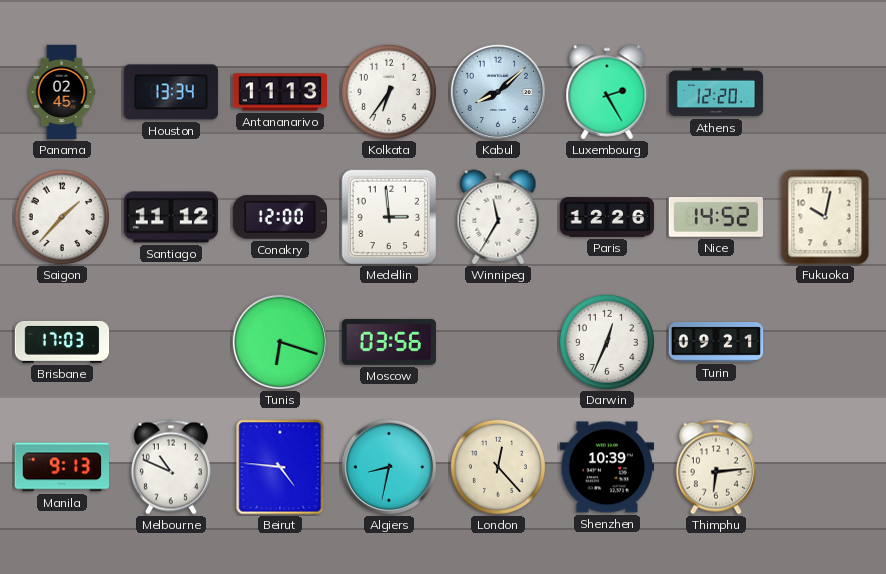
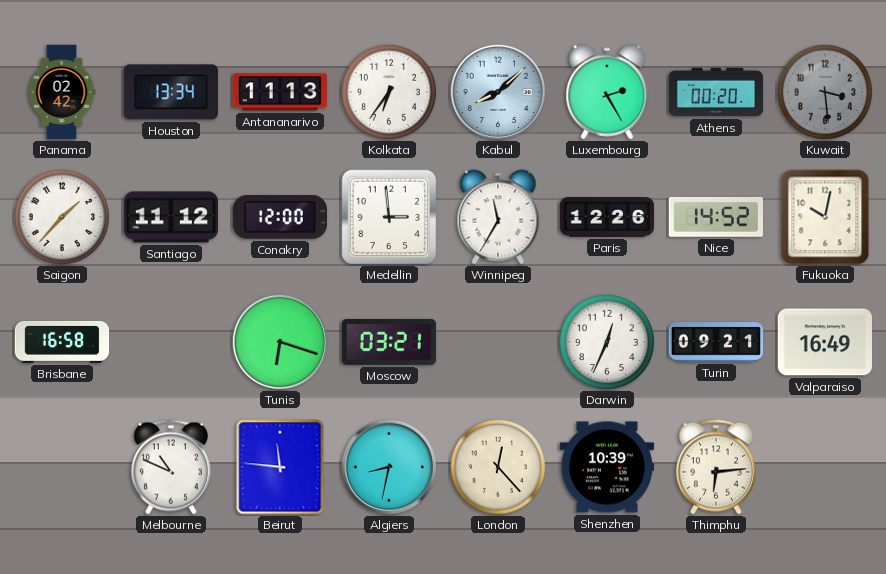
Panama: 02:45 -> 02:42
Athens: 12:20 -> 00:20
Kuwait: none -> 3:29
Brisbane: 17:03 -> 16:58
Moscow: 03:56 -> 03:21
Valparaiso: none -> 16:49
Manila: 9:13 -> none
Beirut: 4:46 -> 11:46
